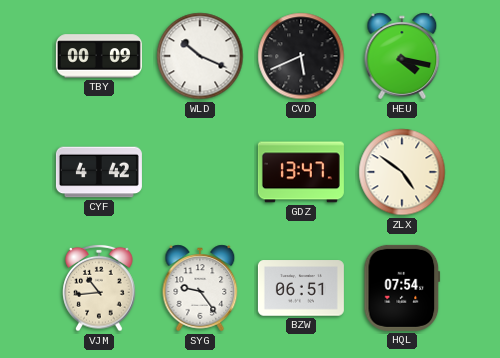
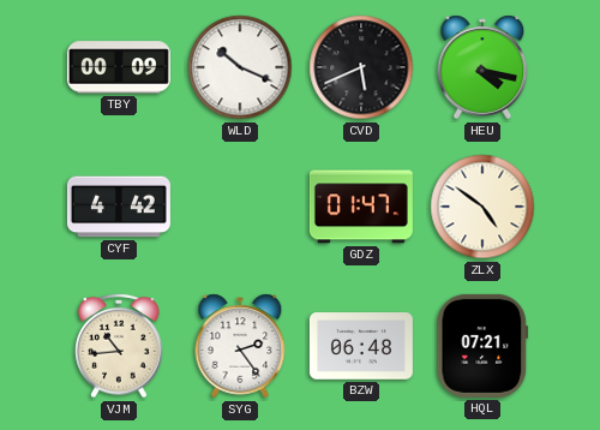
GDZ: 13:47 -> 01:47
SYG: 9:24 -> 2:24
BZW: 06:51 -> 06:48
HQL: 07:54 -> 07:21
